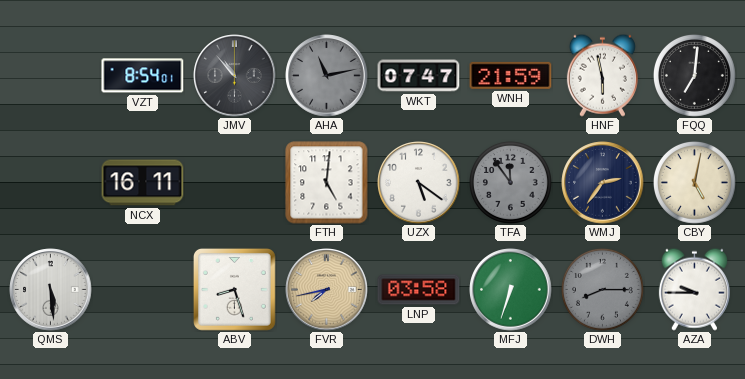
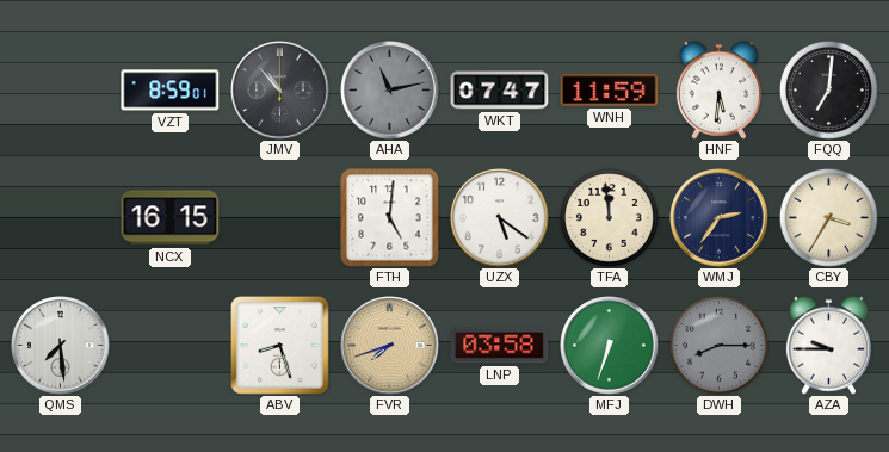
VZT: 8:54 -> 8:59
WNH: 21:59 -> 11:59
HNF: 5:58 -> 5:31
NCX: 16:11 -> 16:15
TFA: 11:54 -> 11:59
TFA dial: grey -> cream
CBY: 5:02 -> 3:35
QMS: 5:29 -> 7:29
FVR: 7:43 -> 7:42
